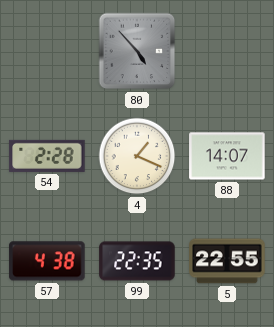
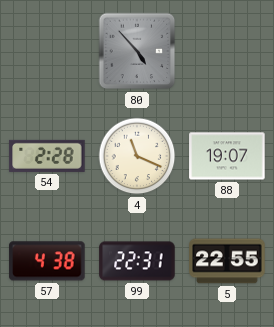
4: 1:19 -> 11:19
88: 14:07 -> 19:07
99: 22:35 -> 22:31
